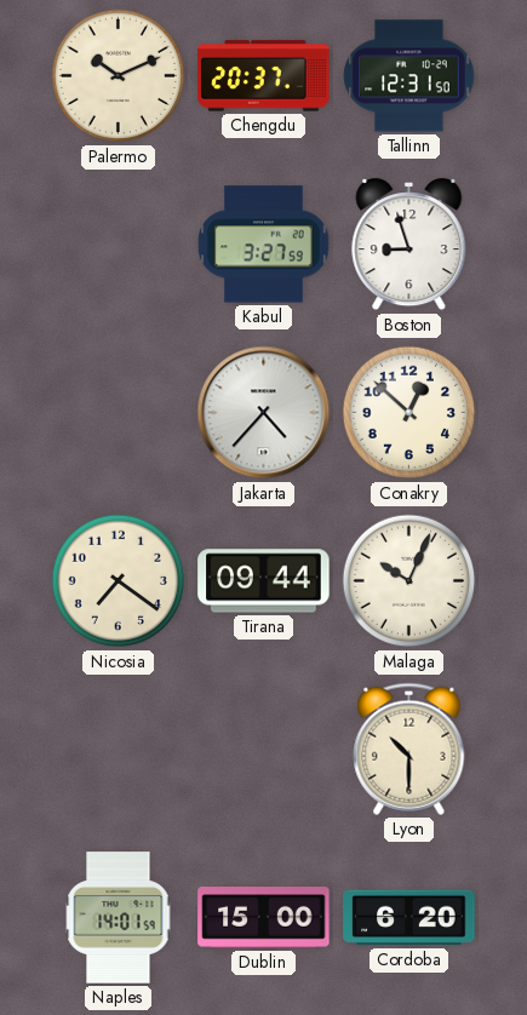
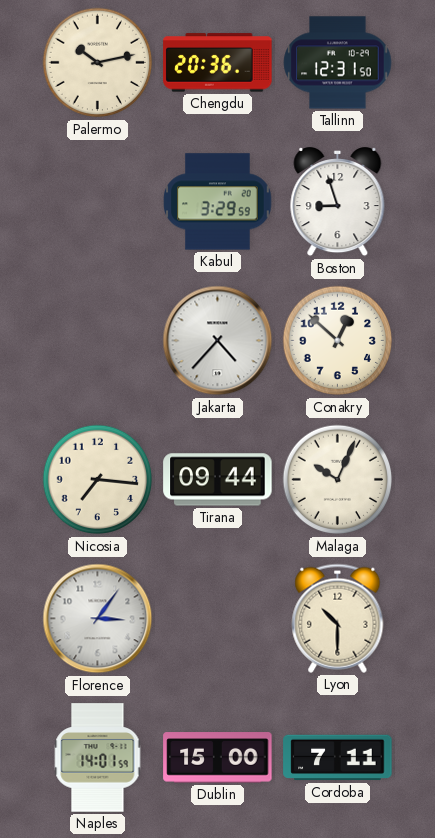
Palermo: 10:11 -> 10:13
Chengdu: 20:37 -> 20:36
Kabul: 3:27 -> 3:29
Nicosia: 7:21 -> 7:16
Florence: none -> 3:06
Cordoba: 6:20 -> 7:11
